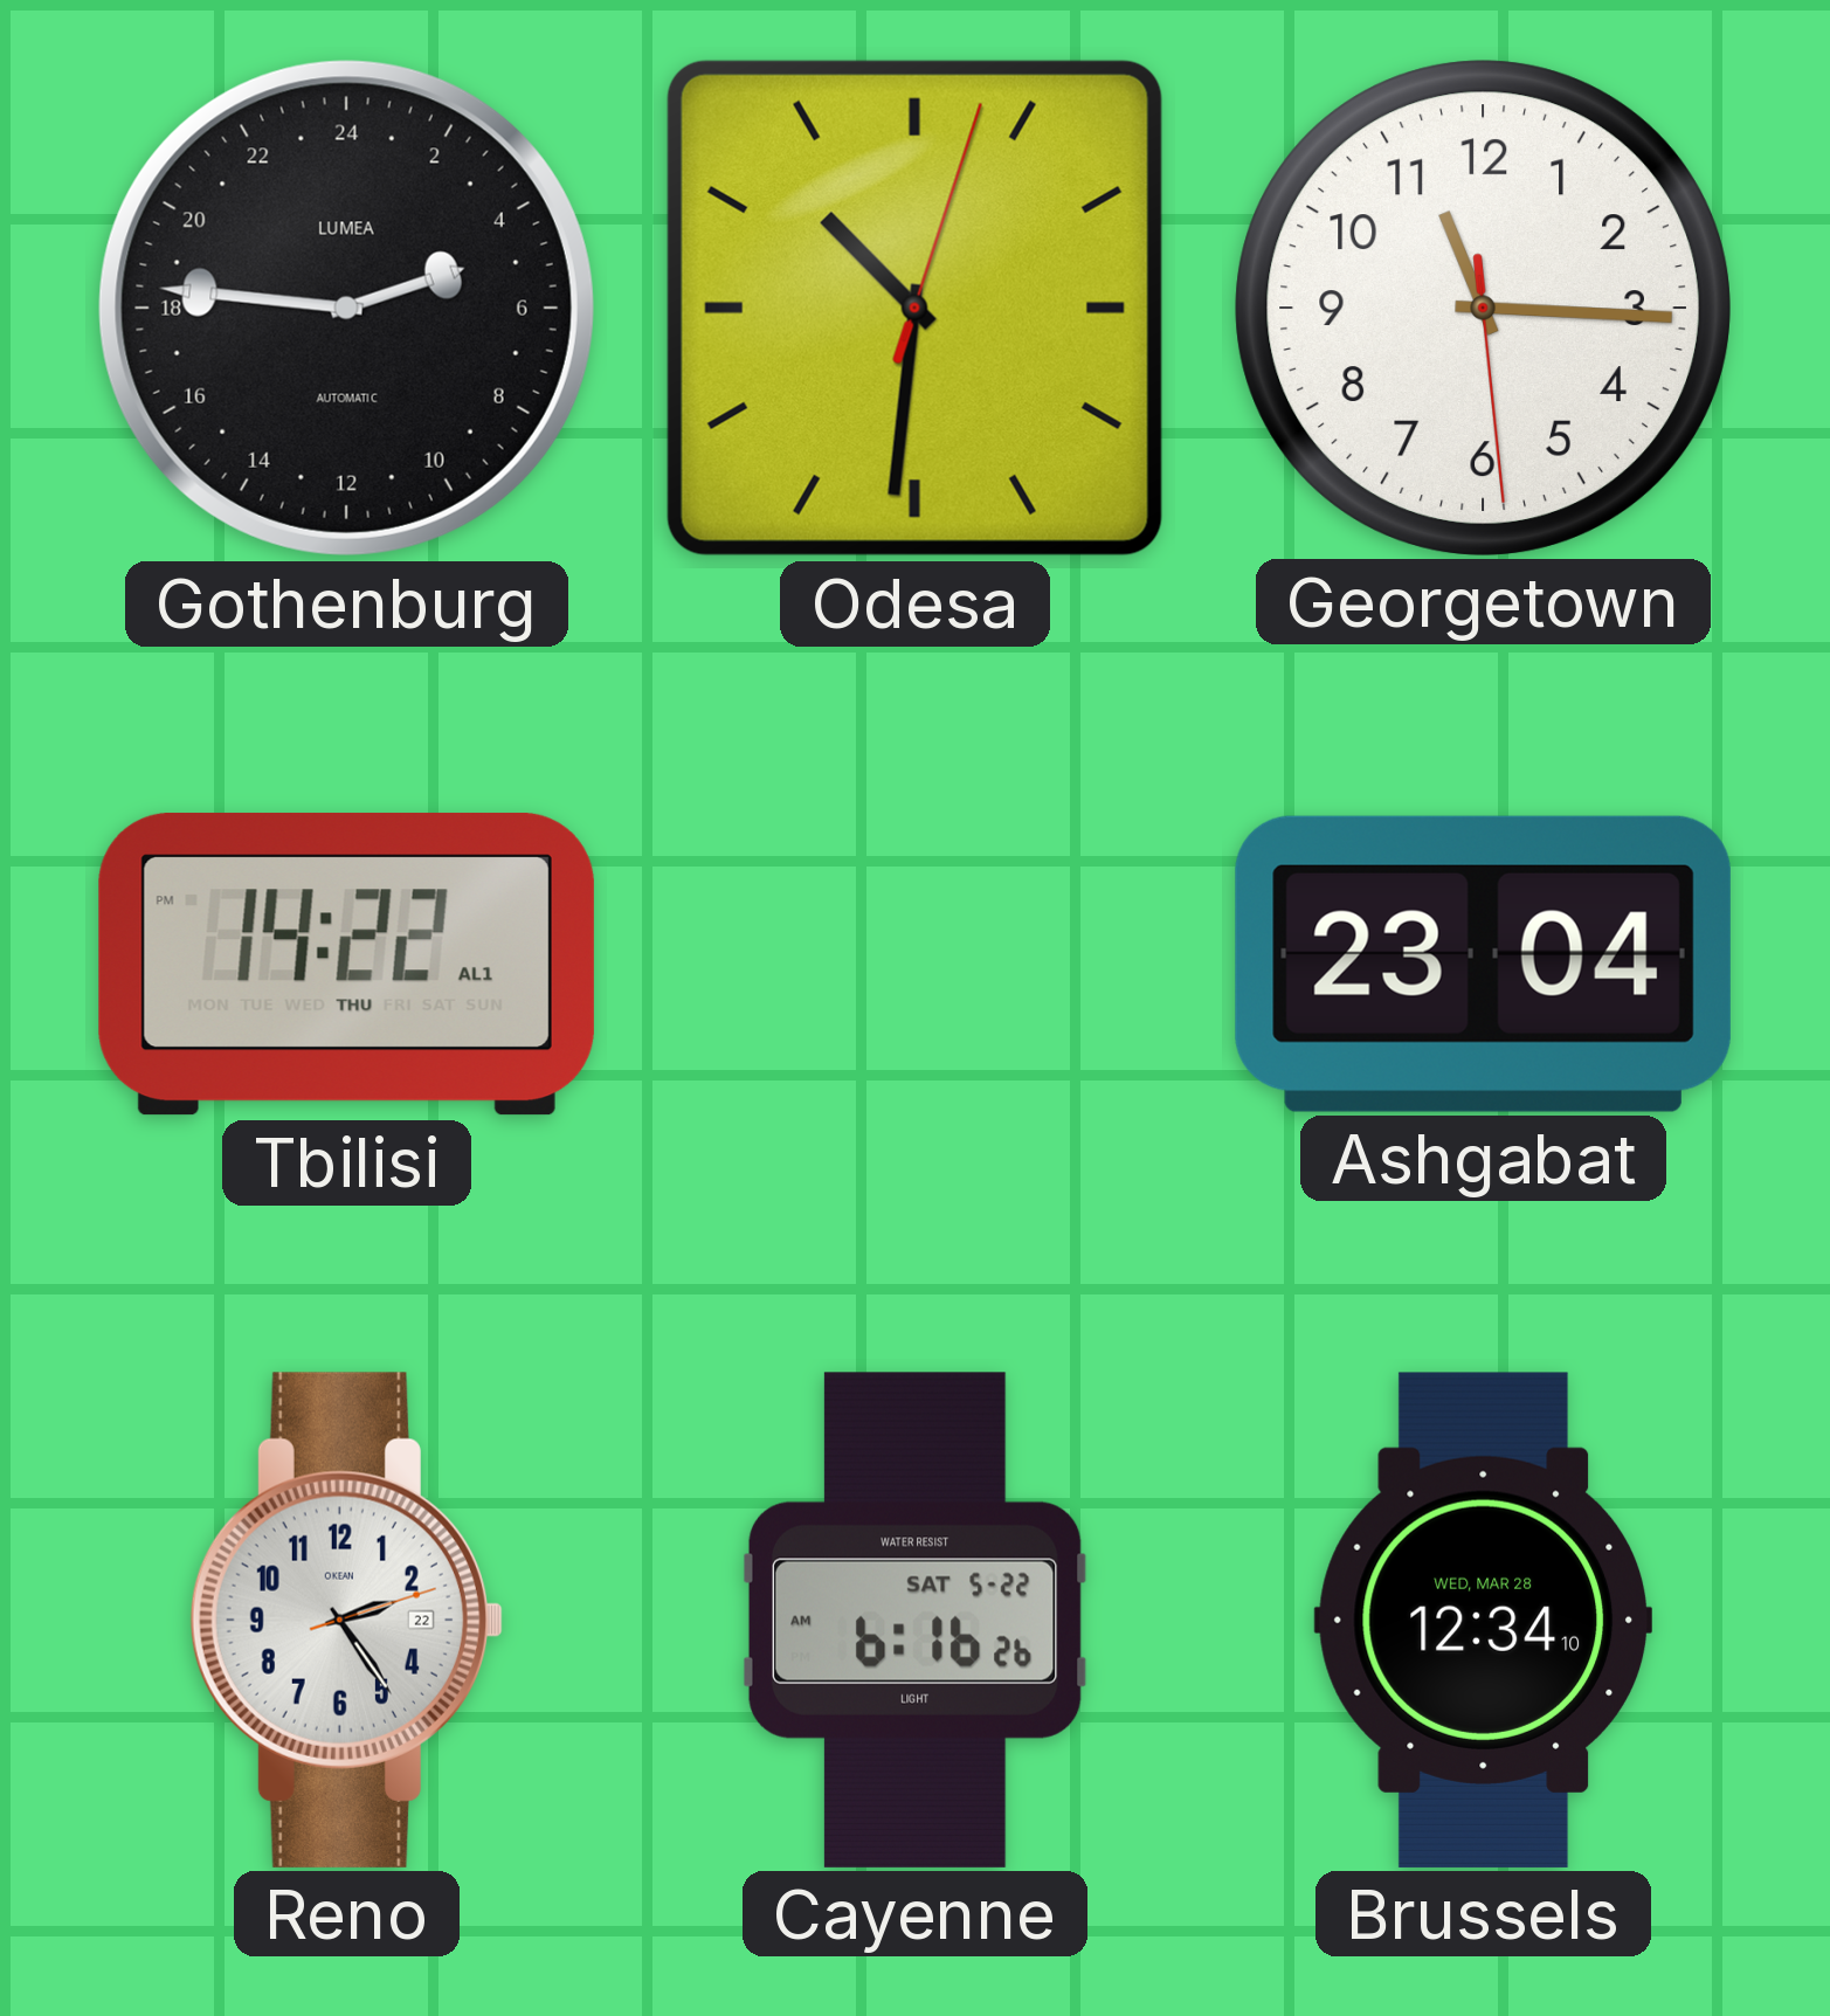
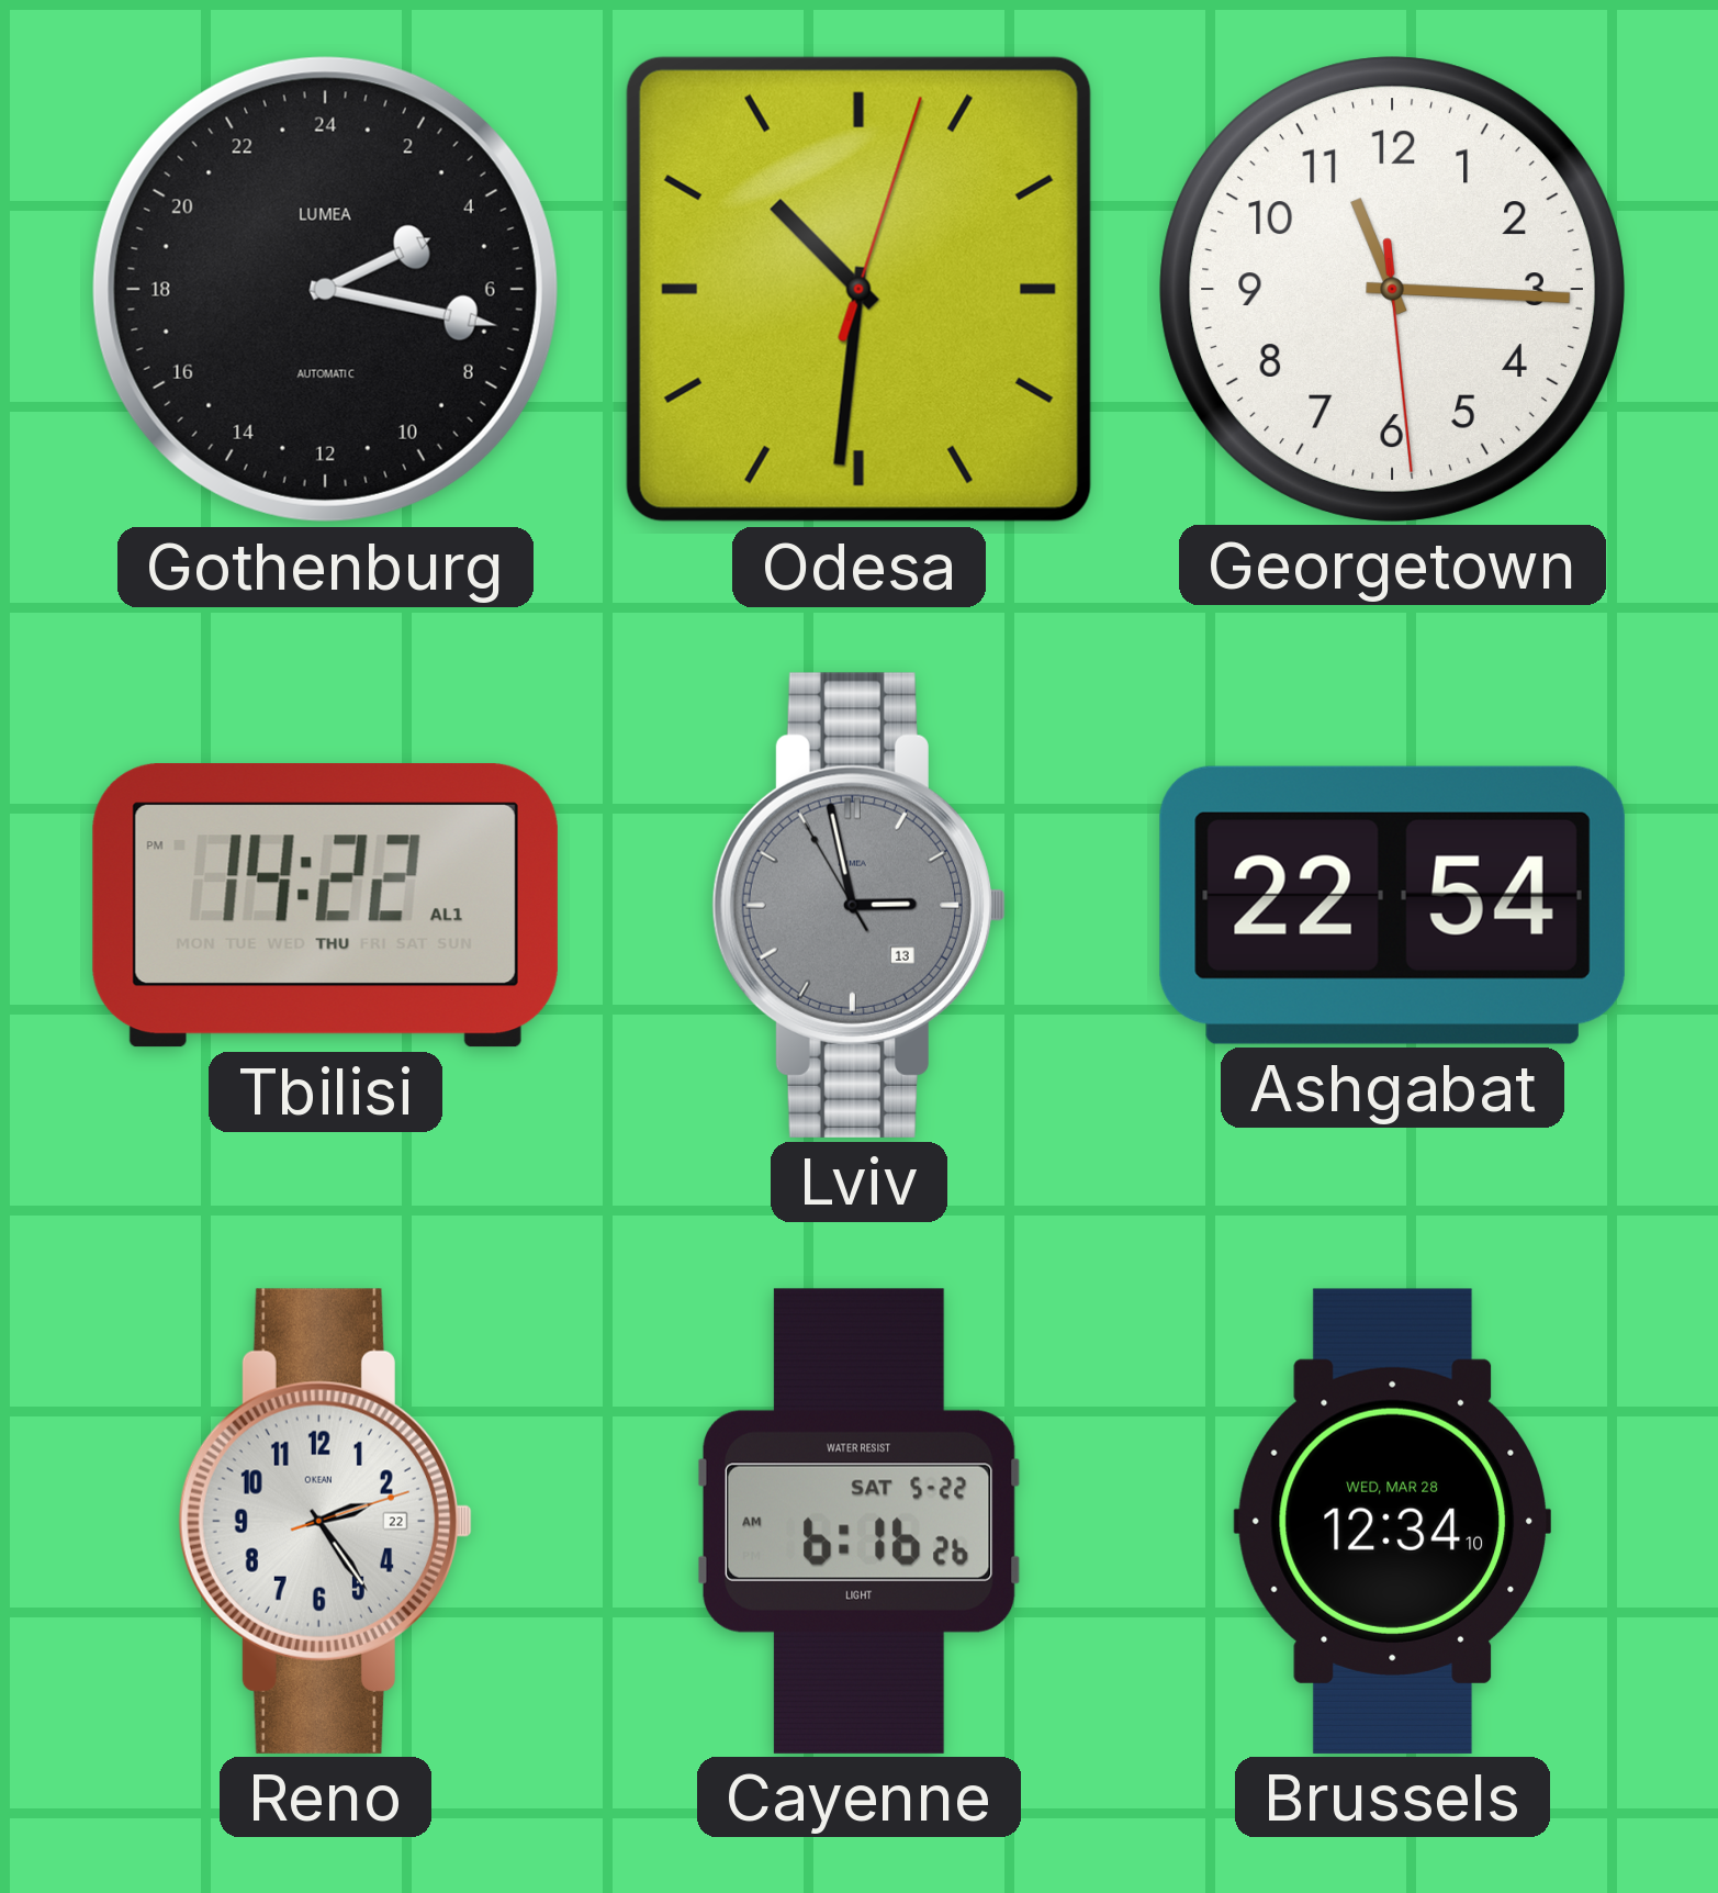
Gothenburg: 4:46 -> 4:17
Lviv: none -> 2:57
Ashgabat: 23:04 -> 22:54
